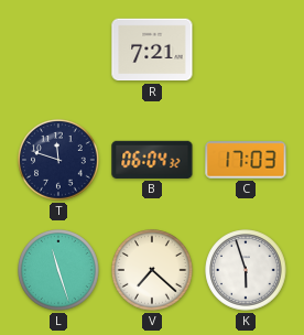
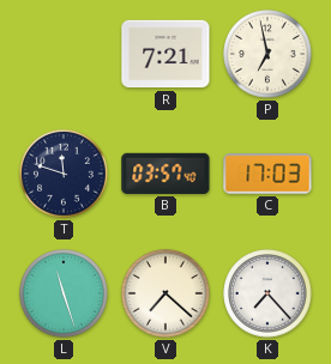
P: none -> 6:58
B: 06:04 -> 03:57
K: 5:57 -> 7:23
